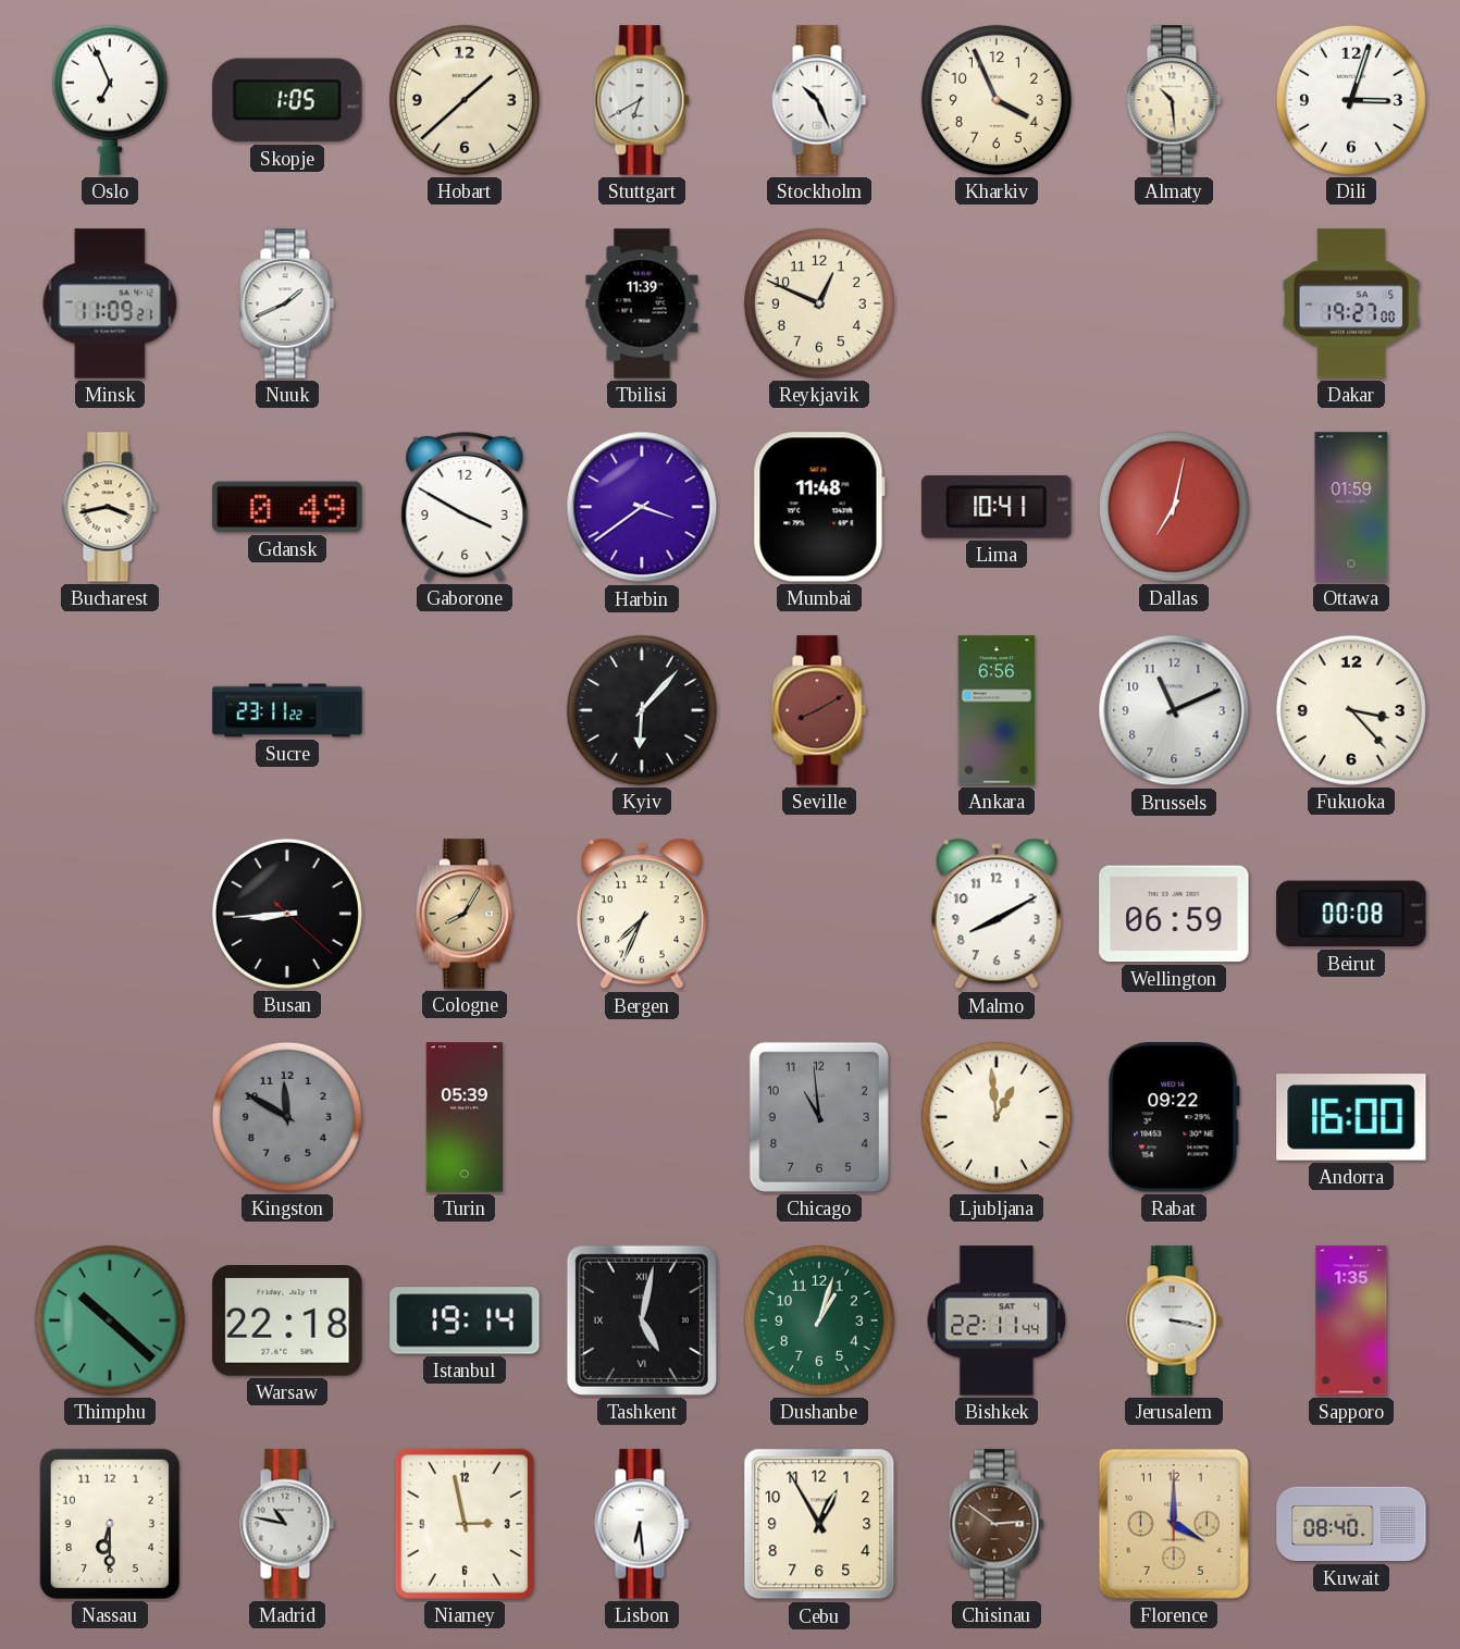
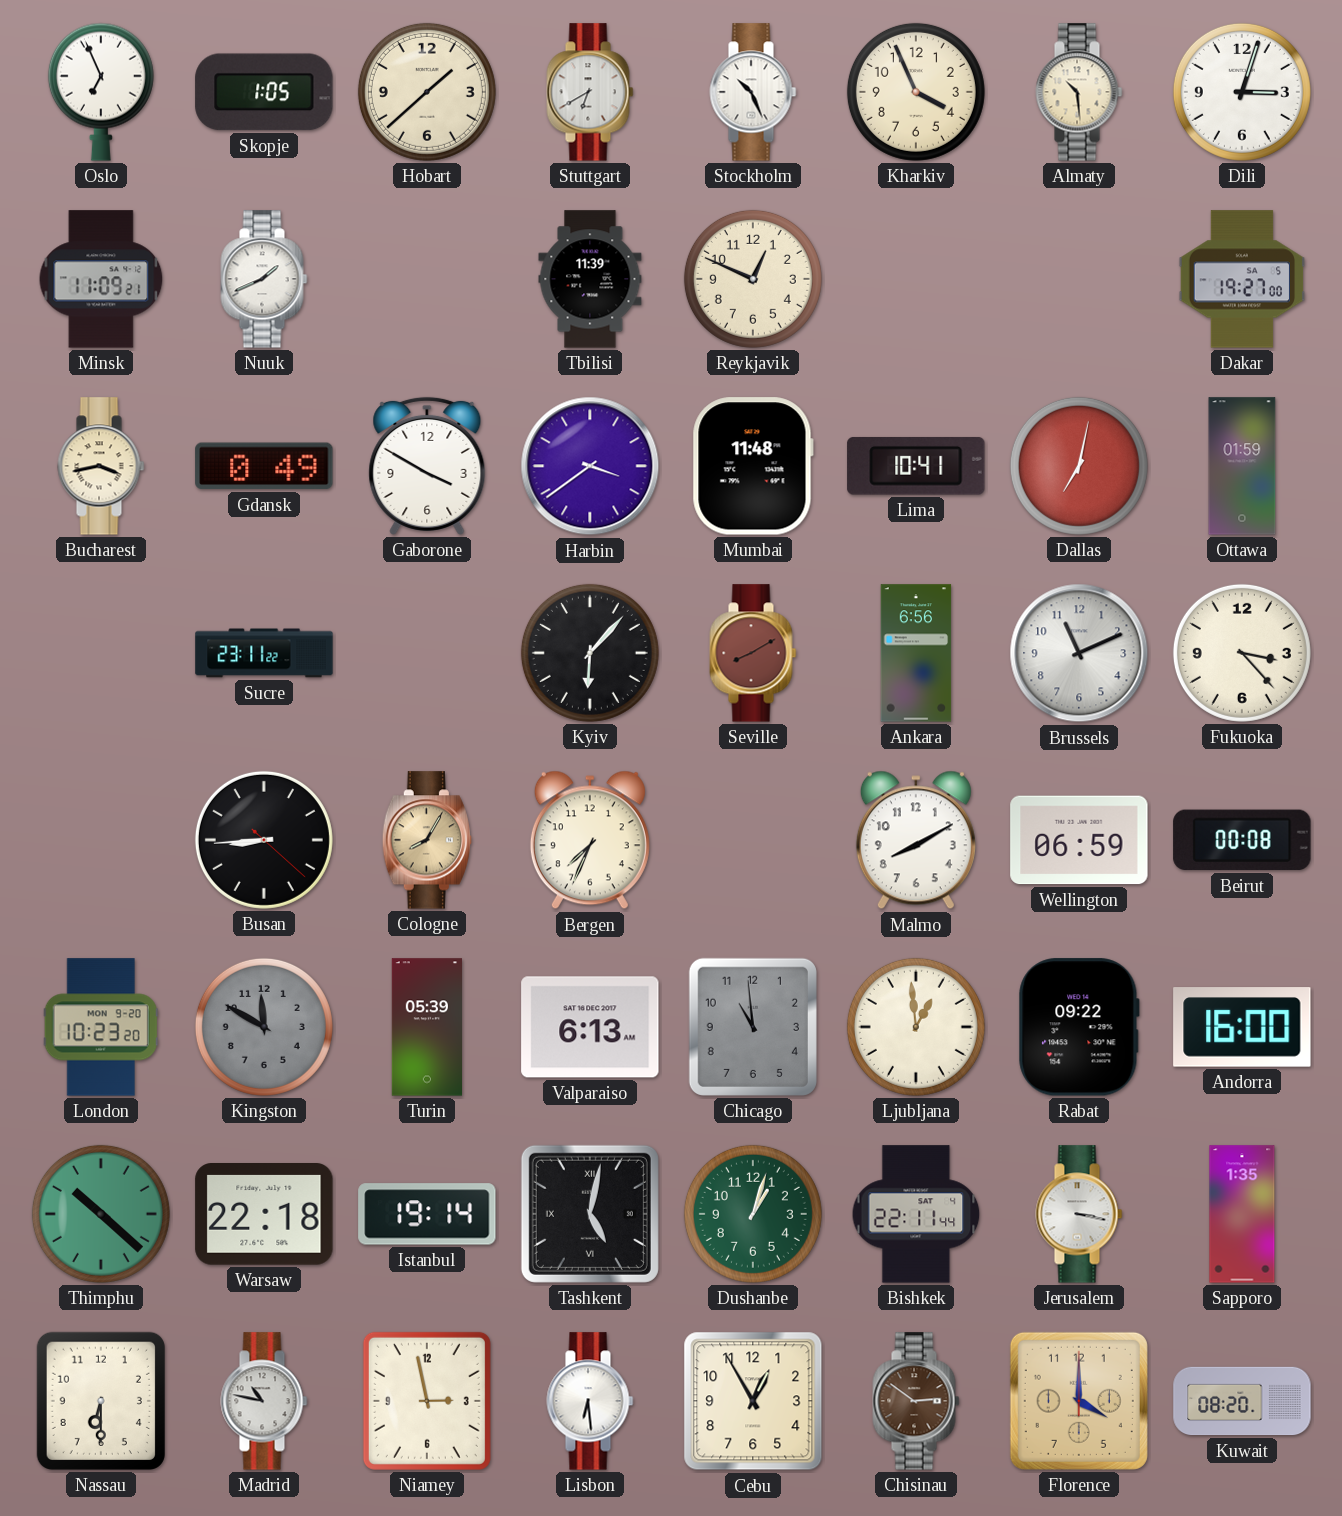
London: none -> 10:23
Valparaiso: none -> 6:13
Kuwait: 08:40 -> 08:20
